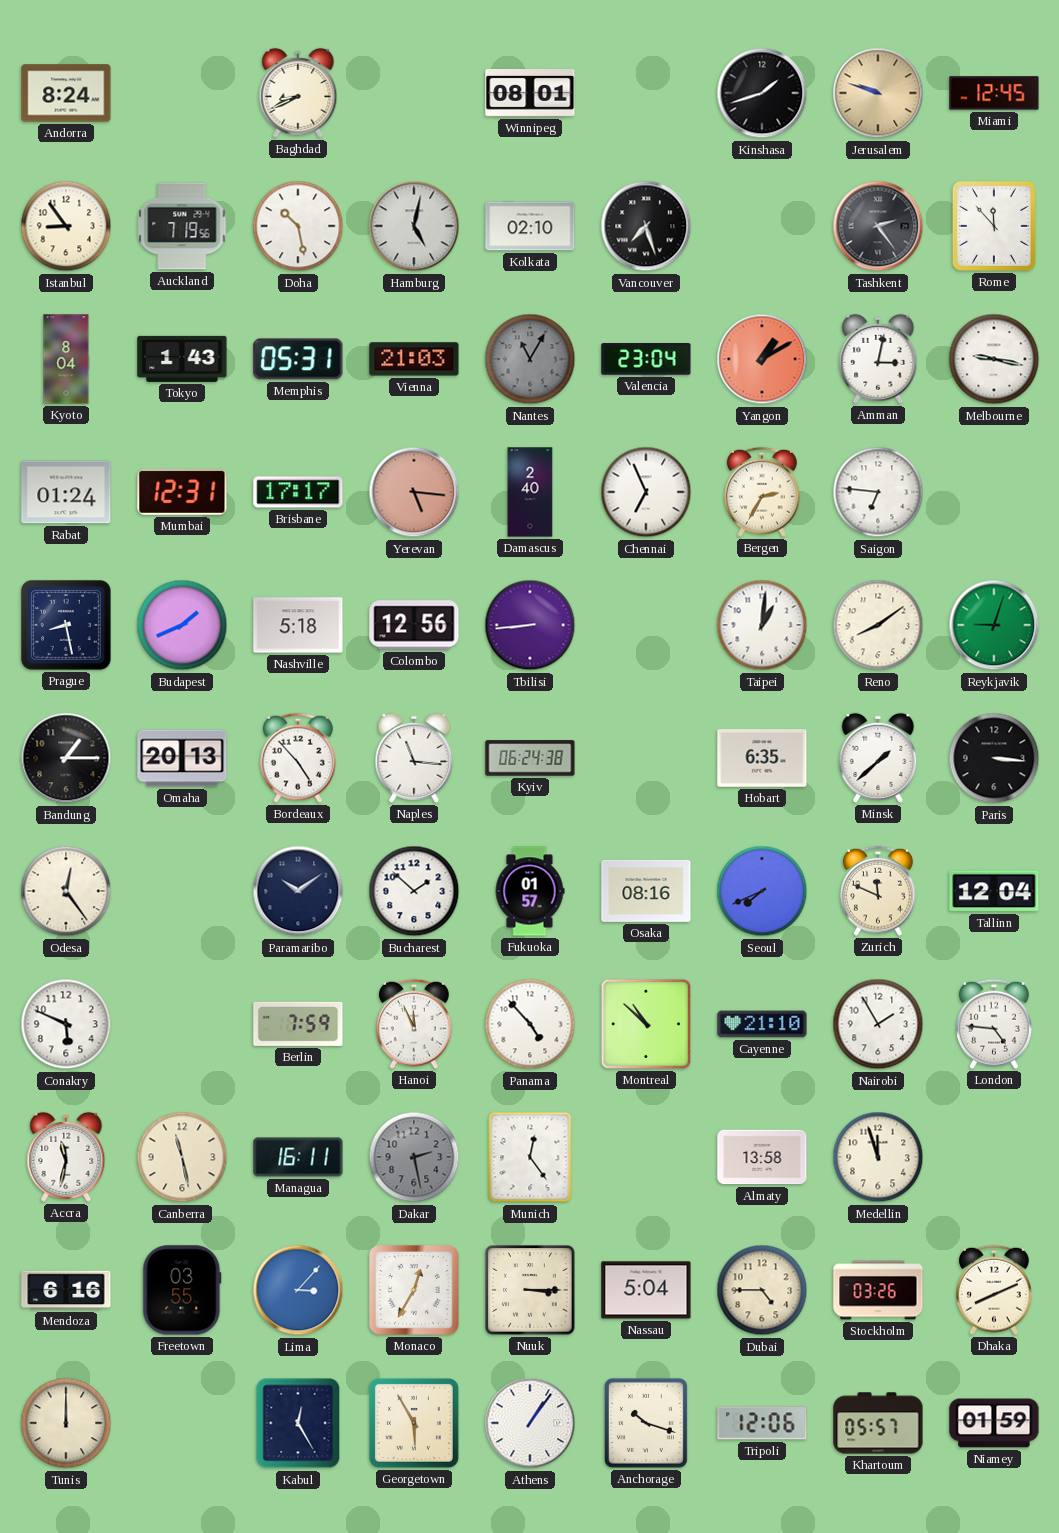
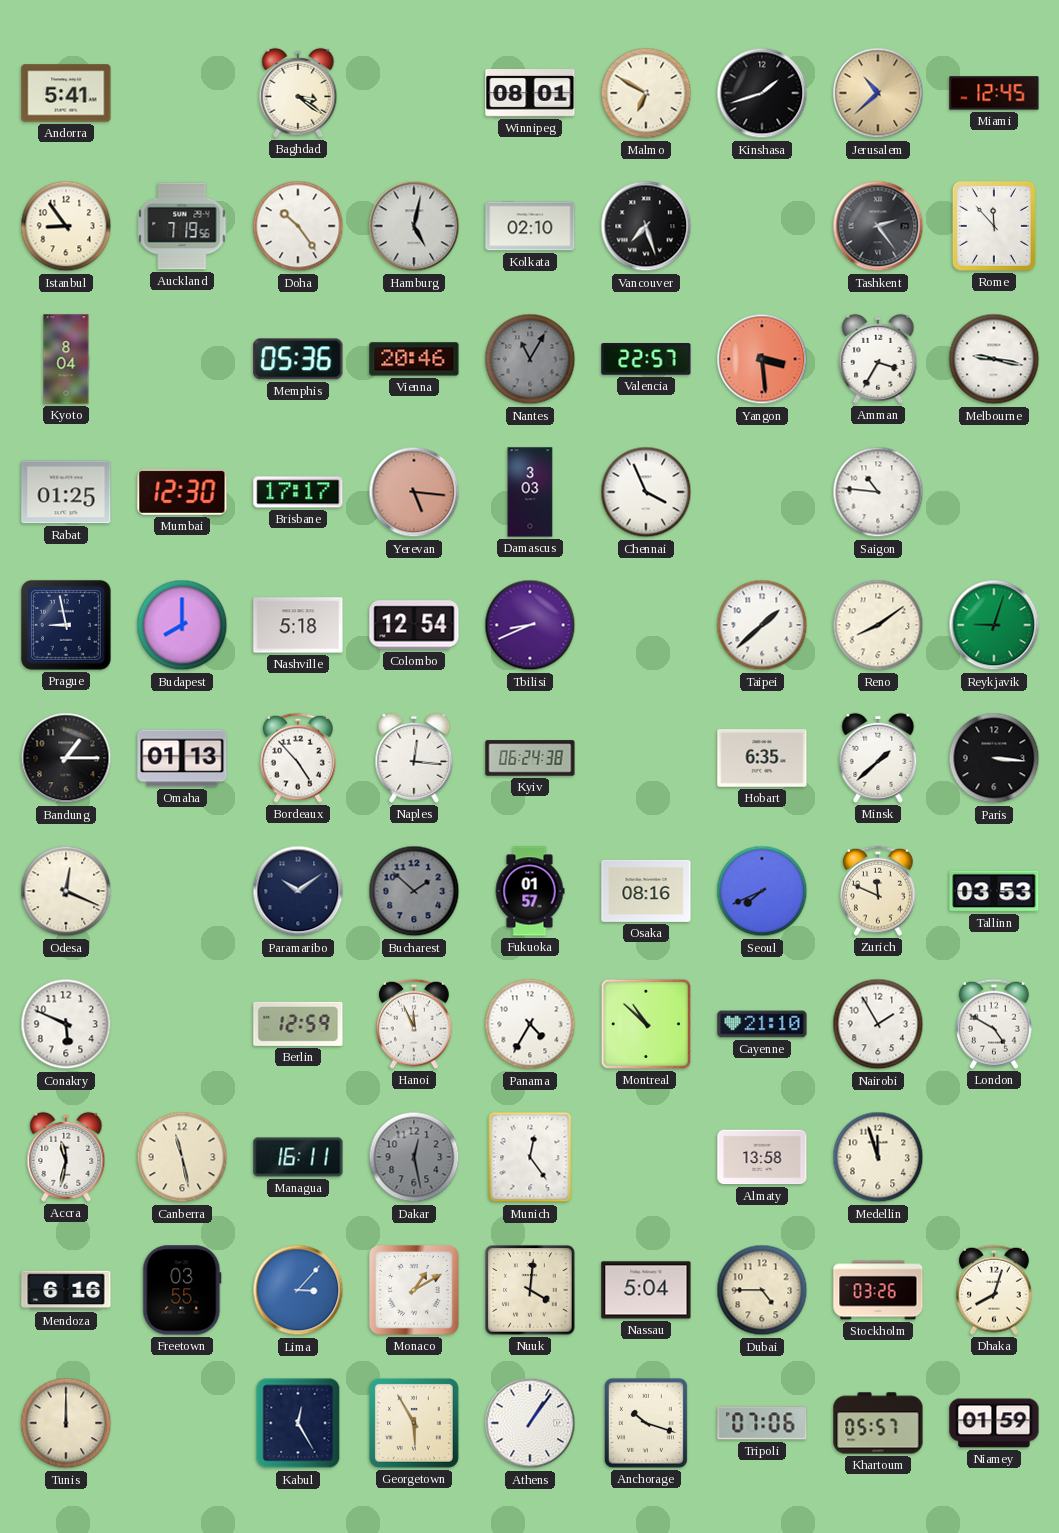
Andorra: 8:24 -> 5:41
Baghdad: 8:41 -> 3:21
Malmo: none -> 6:50
Jerusalem: 9:48 -> 10:38
Doha: 10:28 -> 10:24
Tokyo: 1:43 -> none
Memphis: 05:31 -> 05:36
Vienna: 21:03 -> 20:46
Valencia: 23:04 -> 22:57
Yangon: 1:10 -> 3:29
Amman: 3:02 -> 3:35
Rabat: 01:24 -> 01:25
Mumbai: 12:31 -> 12:30
Damascus: 2:40 -> 3:03
Chennai: 6:56 -> 3:56
Bergen: 2:35 -> none
Saigon: 6:46 -> 10:46
Prague: 8:28 -> 8:58
Budapest: 1:41 -> 8:00
Colombo: 12:56 -> 12:54
Tbilisi: 8:44 -> 8:41
Taipei: 1:01 -> 1:38
Omaha: 20:13 -> 01:13
Naples: 11:16 -> 12:16
Odesa: 12:24 -> 12:19
Bucharest dial: white -> grey
Tallinn: 12:04 -> 03:53
Berlin: 7:59 -> 12:59
Panama: 4:53 -> 4:35
London: 4:46 -> 4:50
Dakar: 2:28 -> 12:28
Monaco: 12:35 -> 1:10
Nuuk: 3:15 -> 4:01
Dhaka: 8:11 -> 8:03
Tripoli: 12:06 -> 07:06
